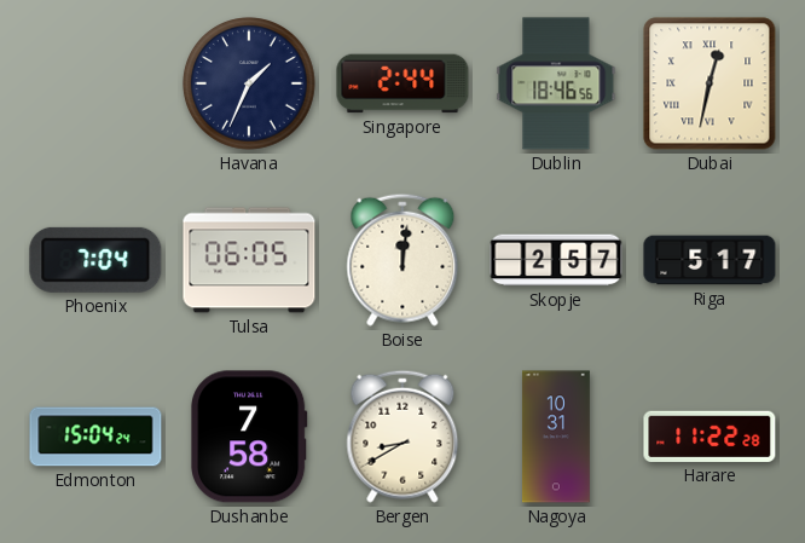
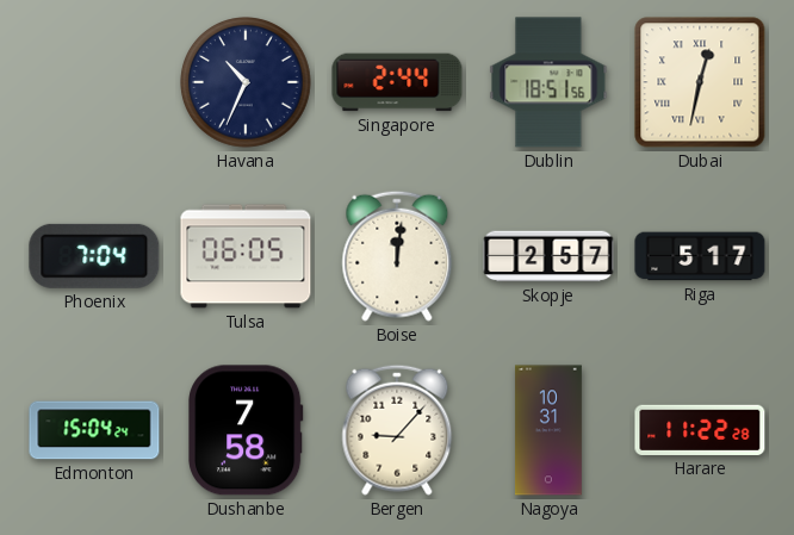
Havana: 1:34 -> 10:34
Dublin: 18:46 -> 18:51
Bergen: 8:40 -> 9:07
